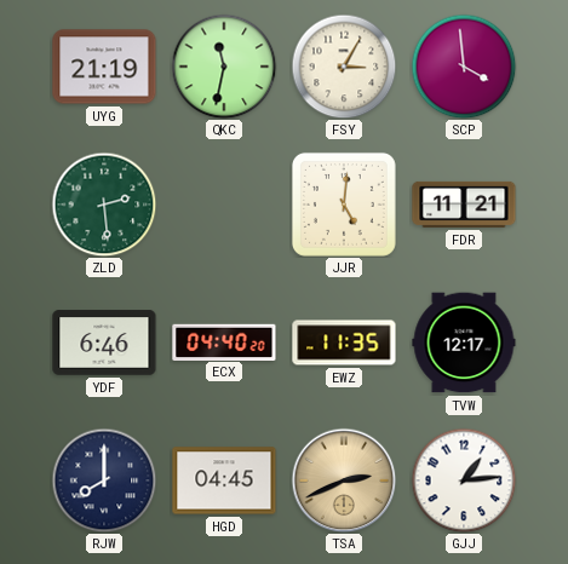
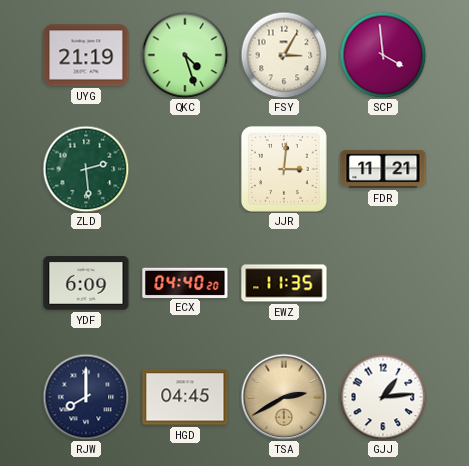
QKC: 11:32 -> 4:27
JJR: 5:01 -> 3:01
YDF: 6:46 -> 6:09
TVW: 12:17 -> none
TSA: 2:41 -> 2:40
